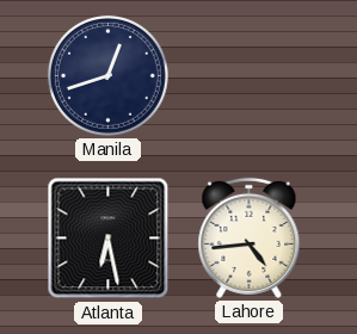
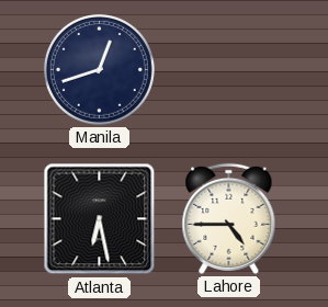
Lahore: 4:44 -> 4:45
